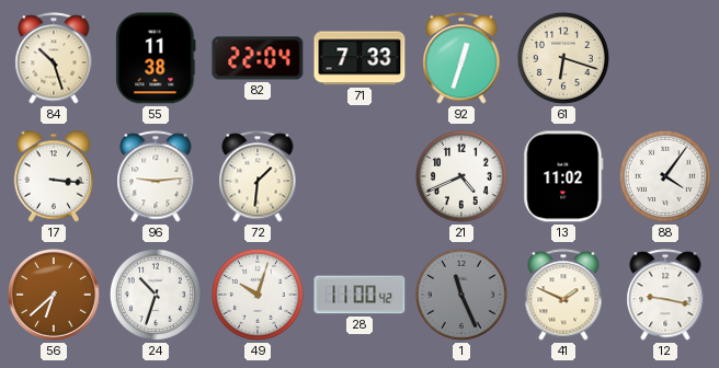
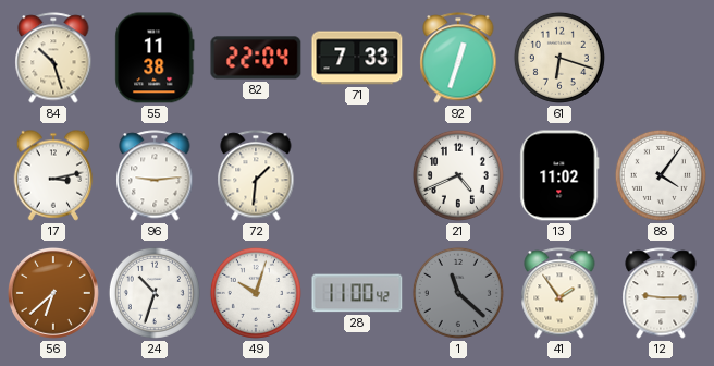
17: 3:16 -> 3:13
1: 11:26 -> 11:22
41: 1:49 -> 1:54
12: 9:17 -> 9:15
